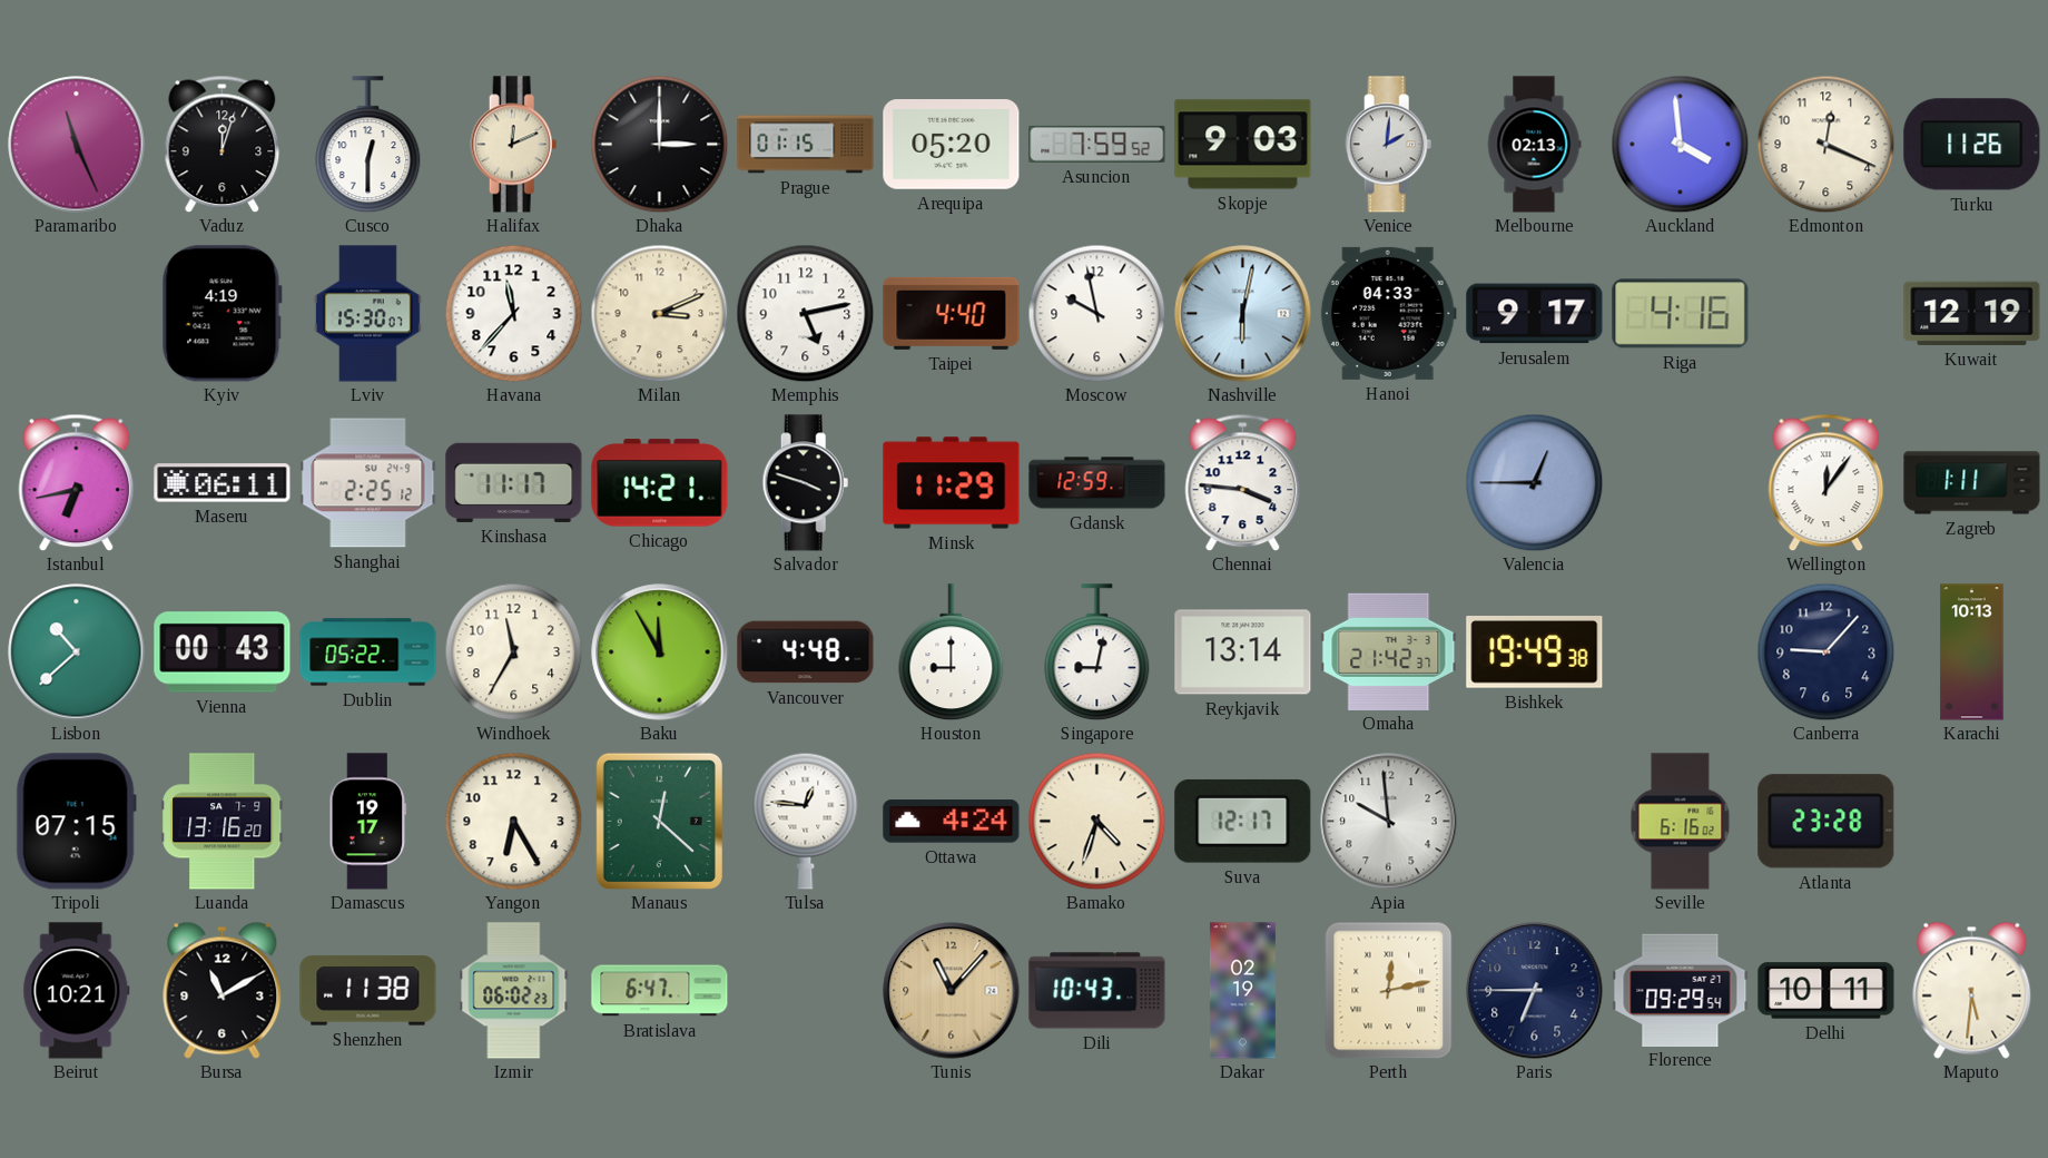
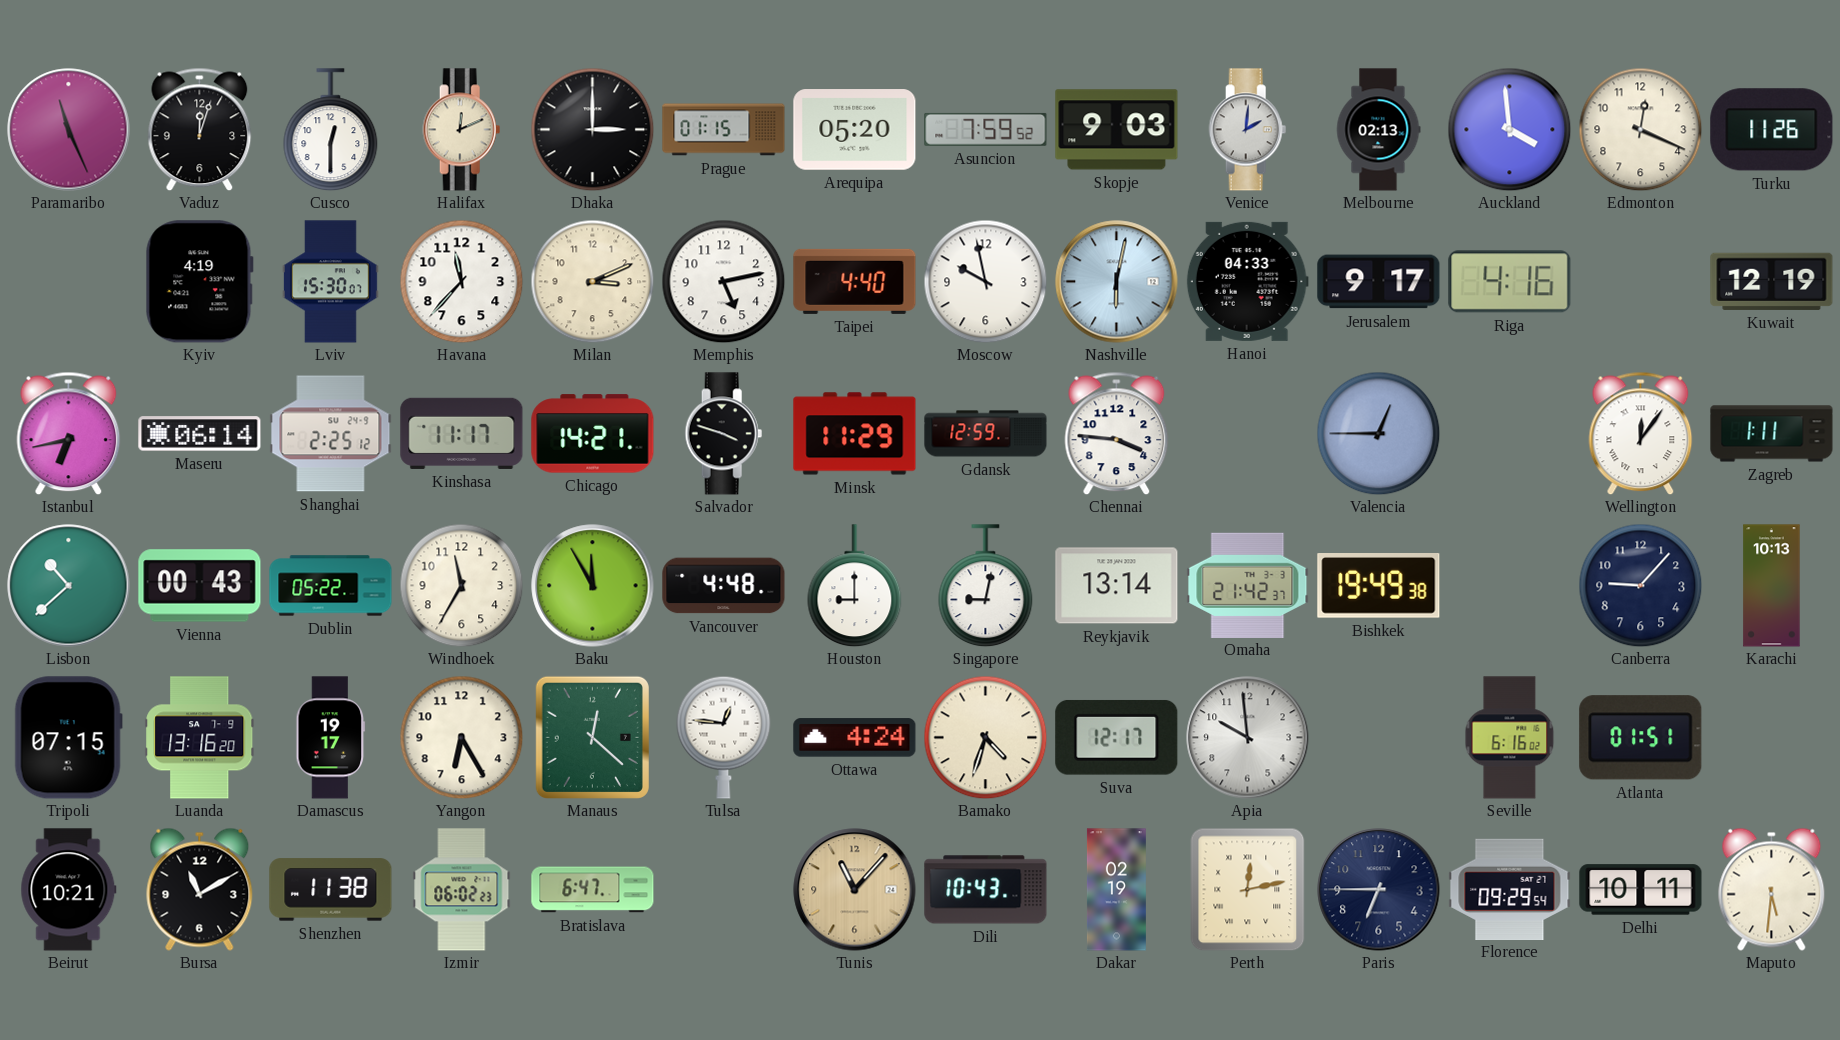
Maseru: 06:11 -> 06:14
Atlanta: 23:28 -> 01:51
